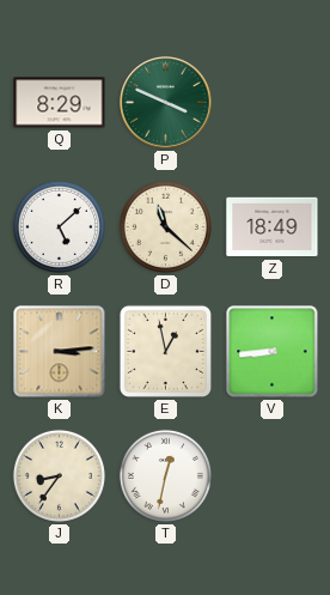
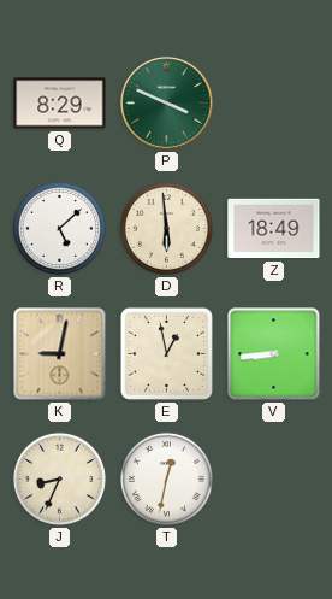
D: 11:22 -> 5:59
K: 3:14 -> 9:02
J: 8:36 -> 8:34
